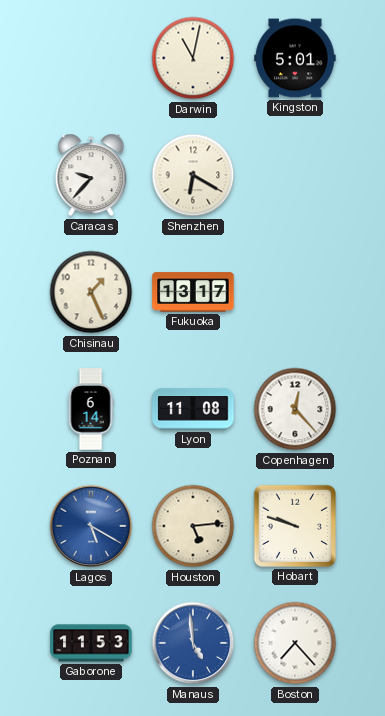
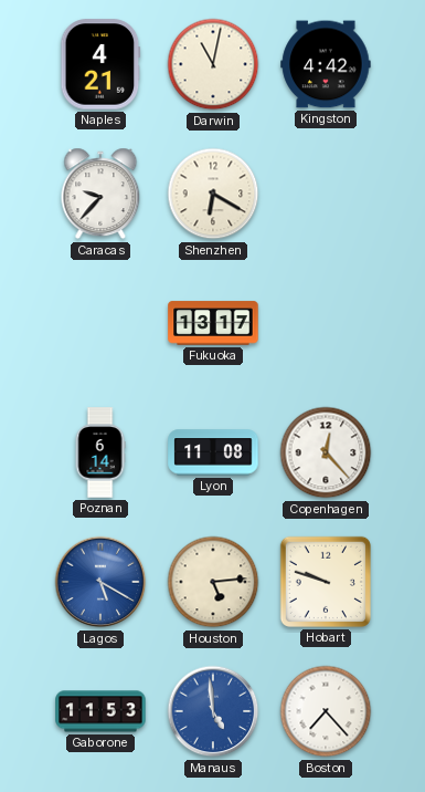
Naples: none -> 4:21
Kingston: 5:01 -> 4:42
Chisinau: 1:26 -> none
